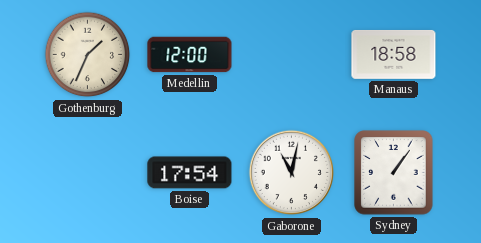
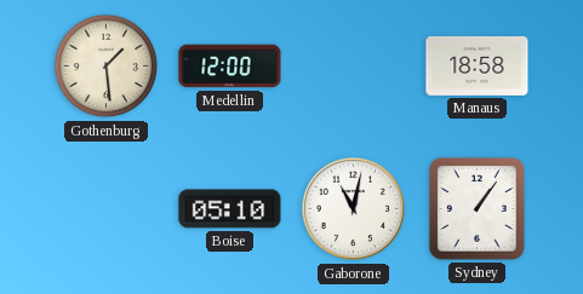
Gothenburg: 1:34 -> 1:29
Boise: 17:54 -> 05:10
